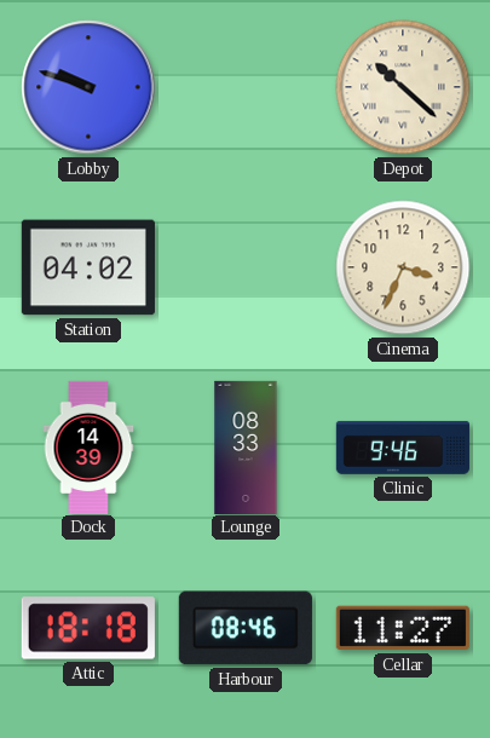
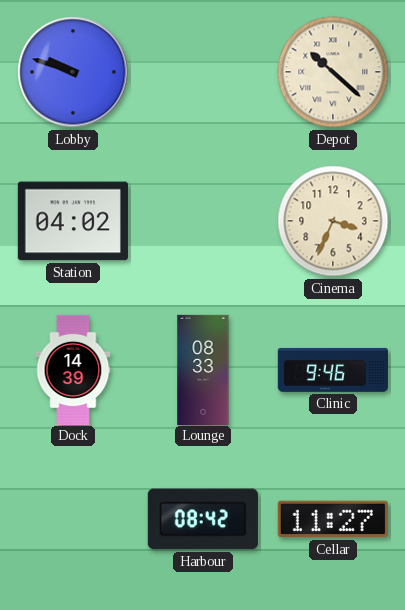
Attic: 18:18 -> none
Harbour: 08:46 -> 08:42
